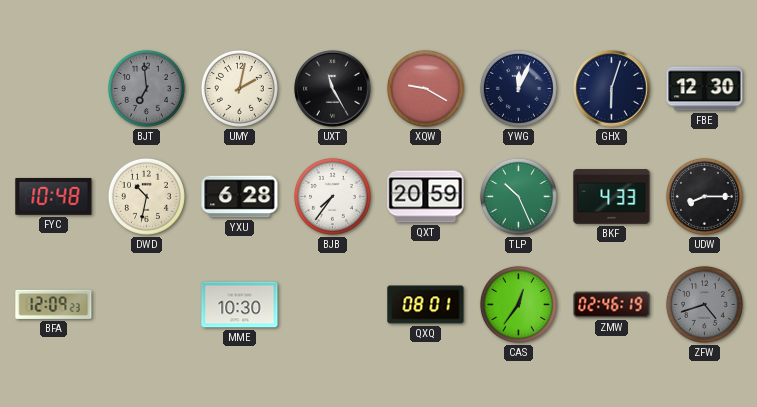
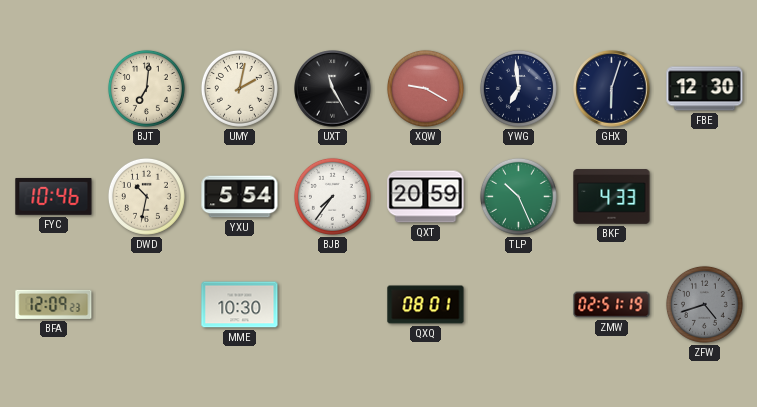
BJT: 6:59 -> 7:01
BJT dial: grey -> cream
YWG: 12:04 -> 6:59
FYC: 10:48 -> 10:46
YXU: 6:28 -> 5:54
UDW: 8:15 -> none
CAS: 12:36 -> none
ZMW: 02:46 -> 02:51
